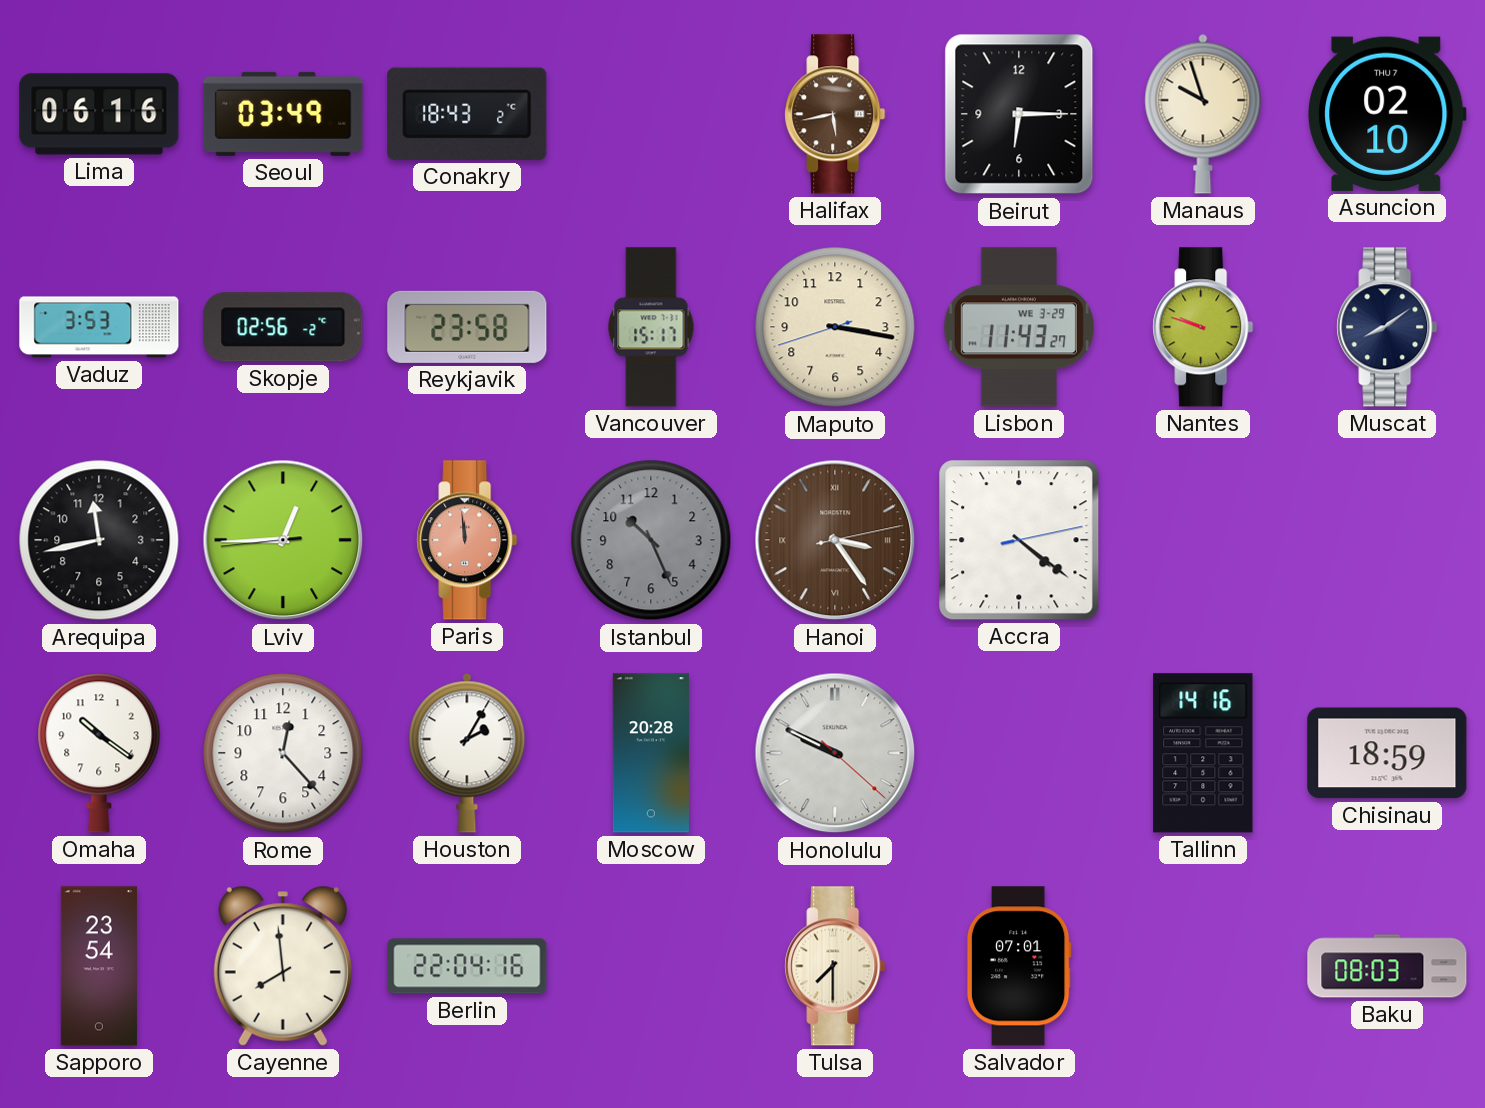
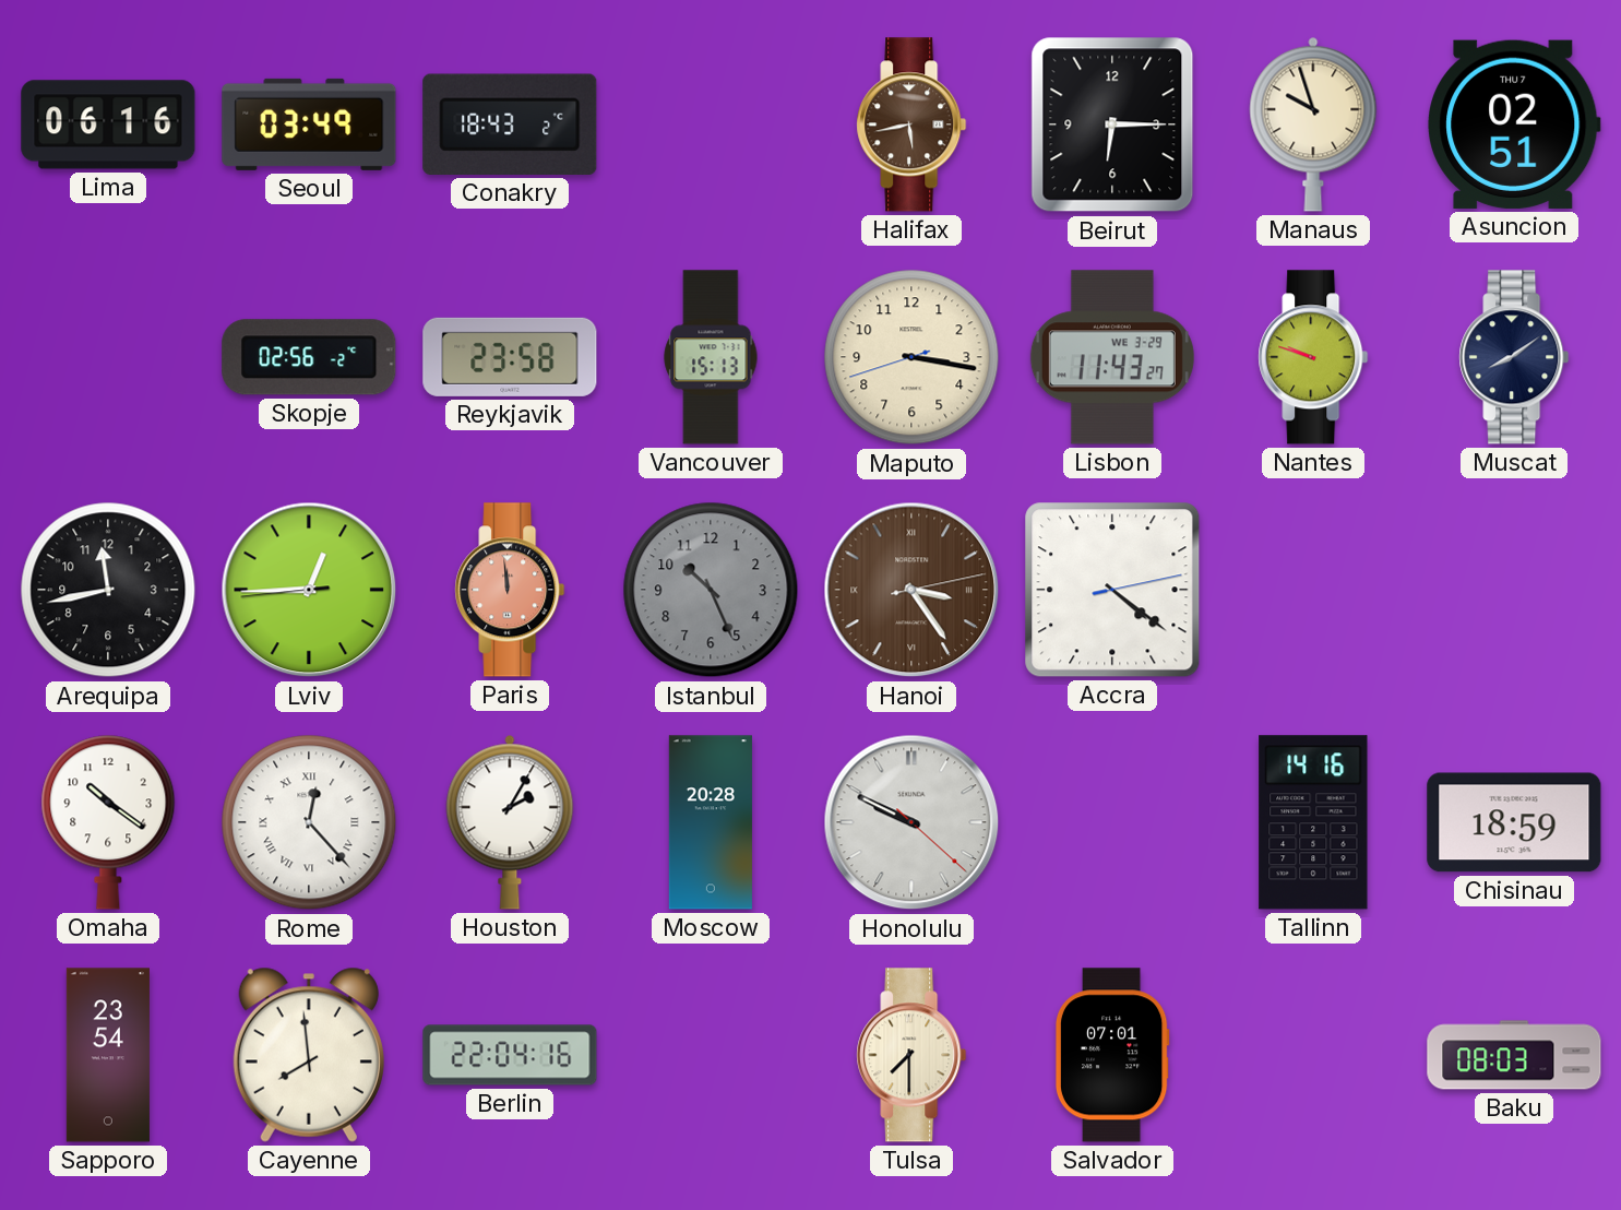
Asuncion: 02:10 -> 02:51
Vaduz: 3:53 -> none
Vancouver: 15:17 -> 15:13
Rome numerals: Arabic -> Roman
